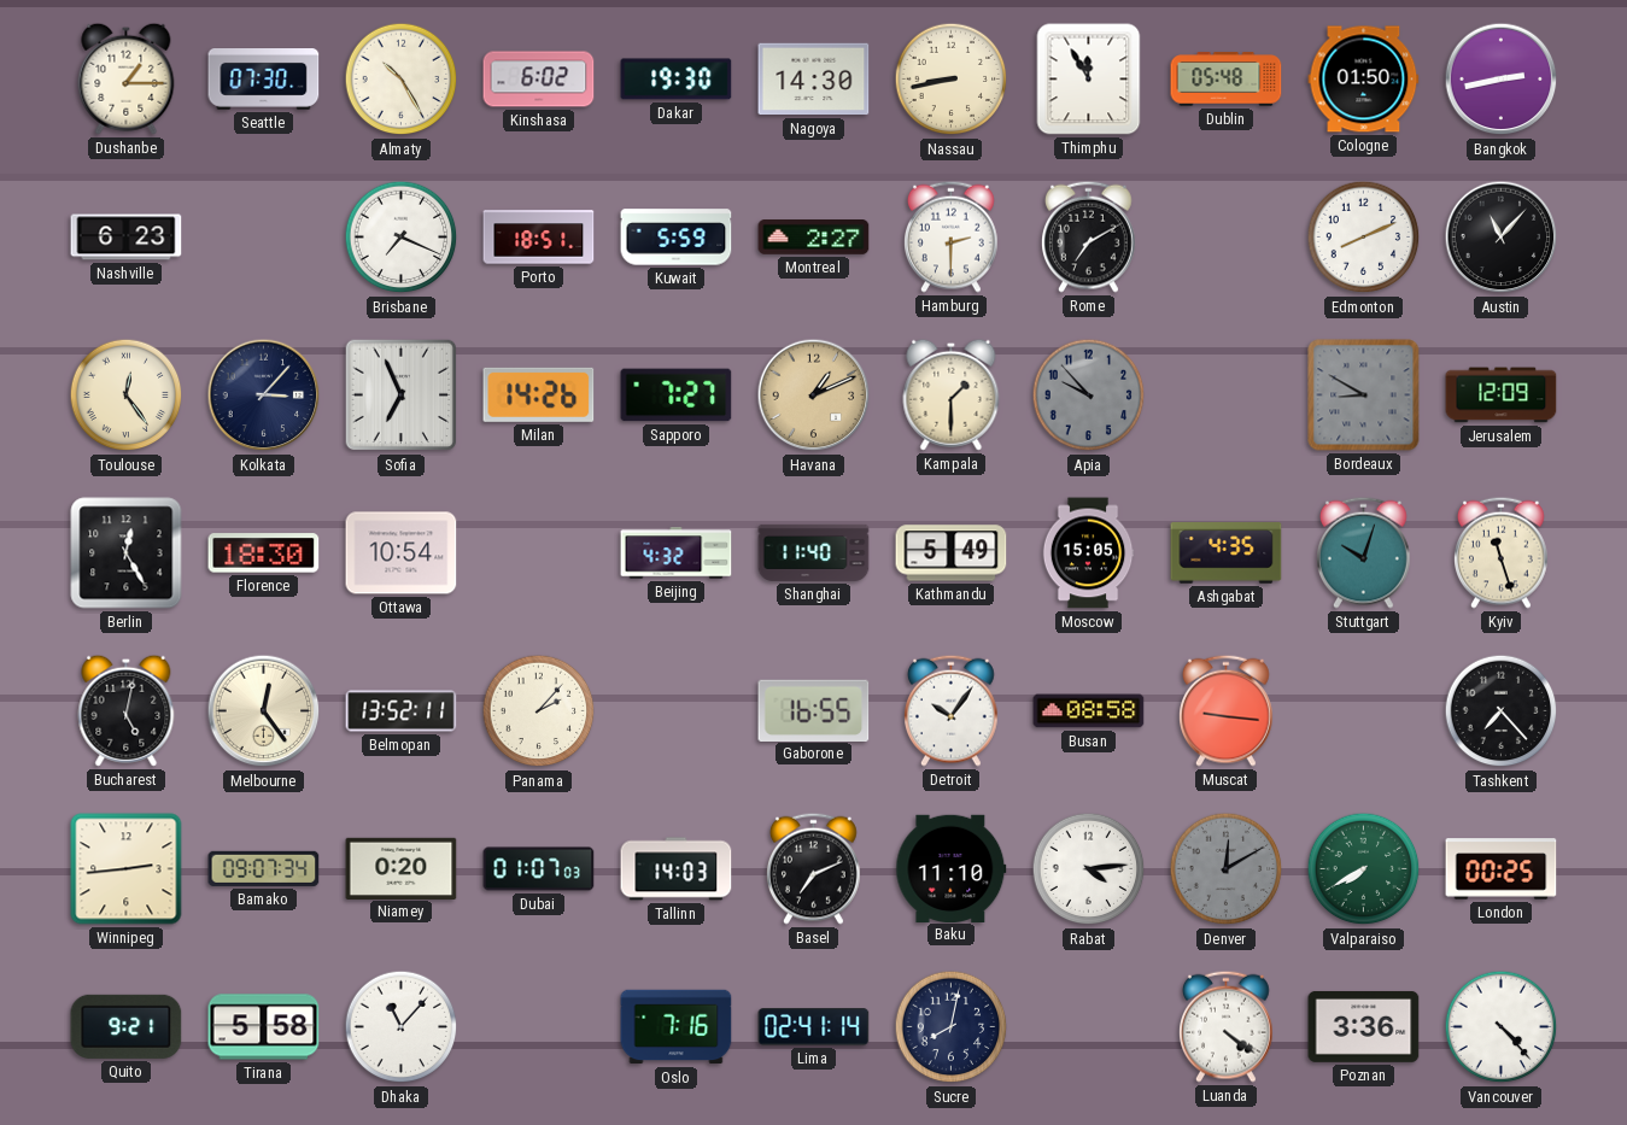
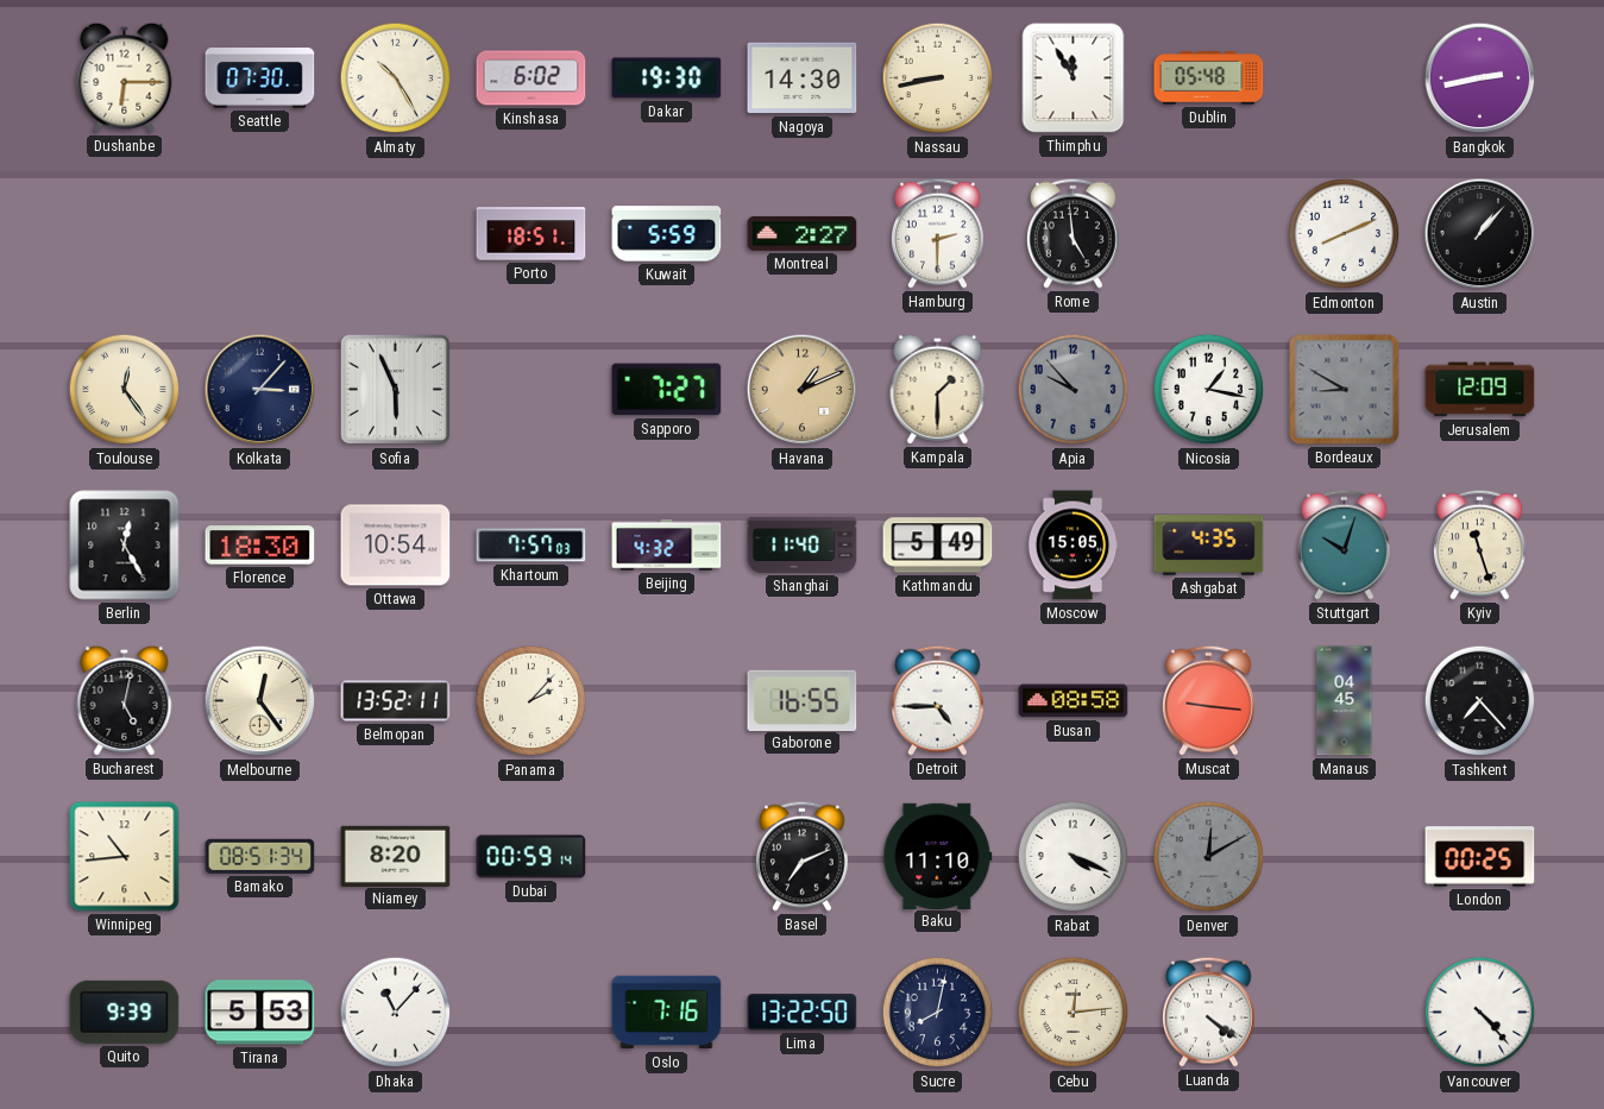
Dushanbe: 1:15 -> 6:15
Cologne: 01:50 -> none
Nashville: 6:23 -> none
Brisbane: 7:19 -> none
Rome: 7:10 -> 4:59
Austin: 11:07 -> 1:07
Sofia: 6:56 -> 5:56
Milan: 14:26 -> none
Nicosia: none -> 1:17
Khartoum: none -> 7:57
Detroit: 10:06 -> 4:45
Manaus: none -> 04:45
Winnipeg: 2:44 -> 10:44
Bamako: 09:07 -> 08:51
Niamey: 0:20 -> 8:20
Dubai: 01:07 -> 00:59
Tallinn: 14:03 -> none
Rabat: 4:14 -> 4:19
Valparaiso: 7:40 -> none
Quito: 9:21 -> 9:39
Tirana: 5:58 -> 5:53
Lima: 02:41 -> 13:22
Cebu: none -> 12:14
Poznan: 3:36 -> none
